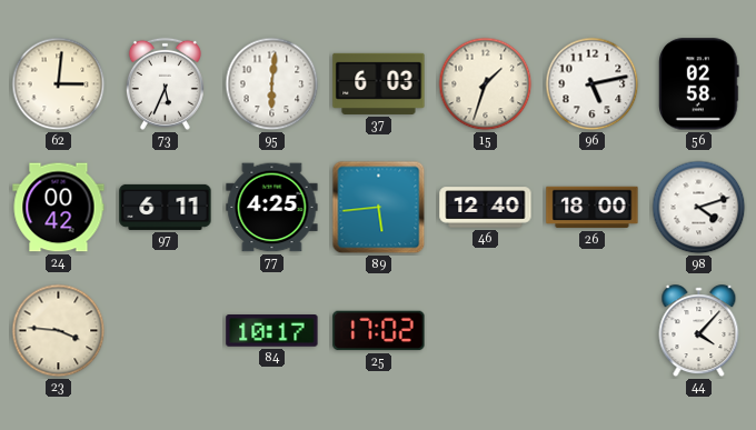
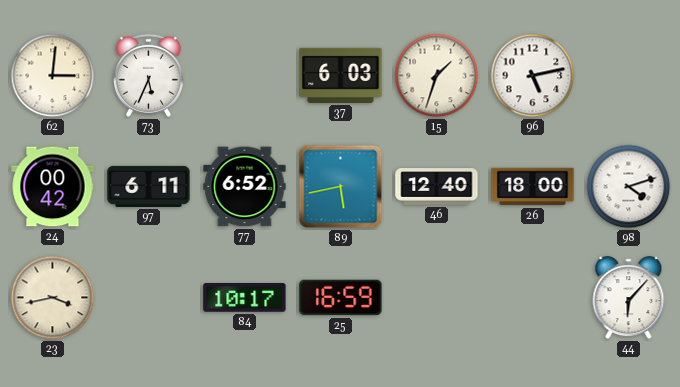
95: 6:01 -> none
56: 02:58 -> none
77: 4:25 -> 6:52
89: 5:44 -> 5:43
23: 3:46 -> 3:43
25: 17:02 -> 16:59
44: 4:07 -> 6:07
